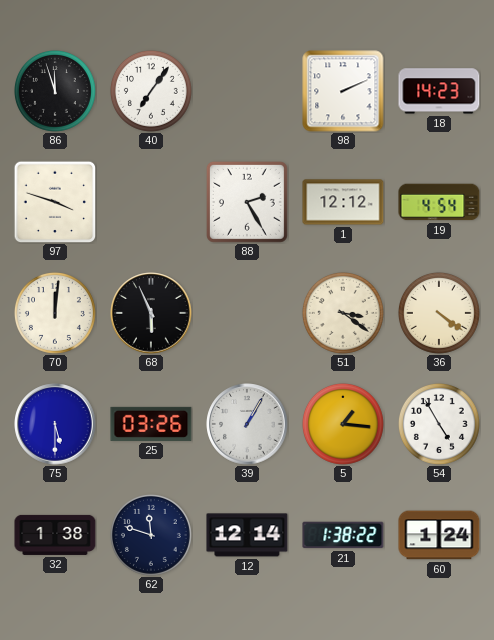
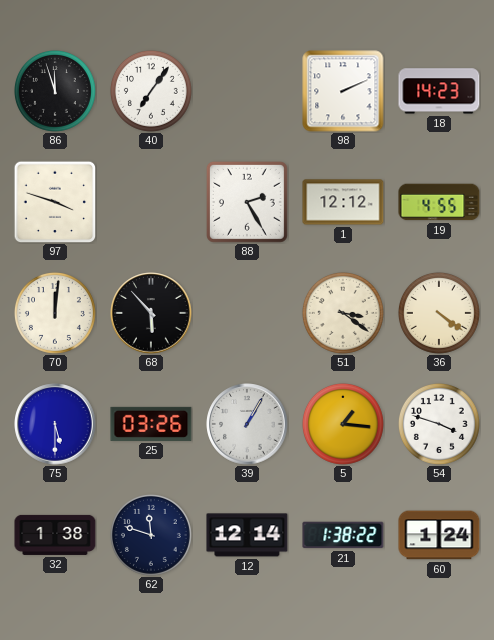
19: 4:54 -> 4:55
68: 5:56 -> 5:53
54: 4:55 -> 3:48
